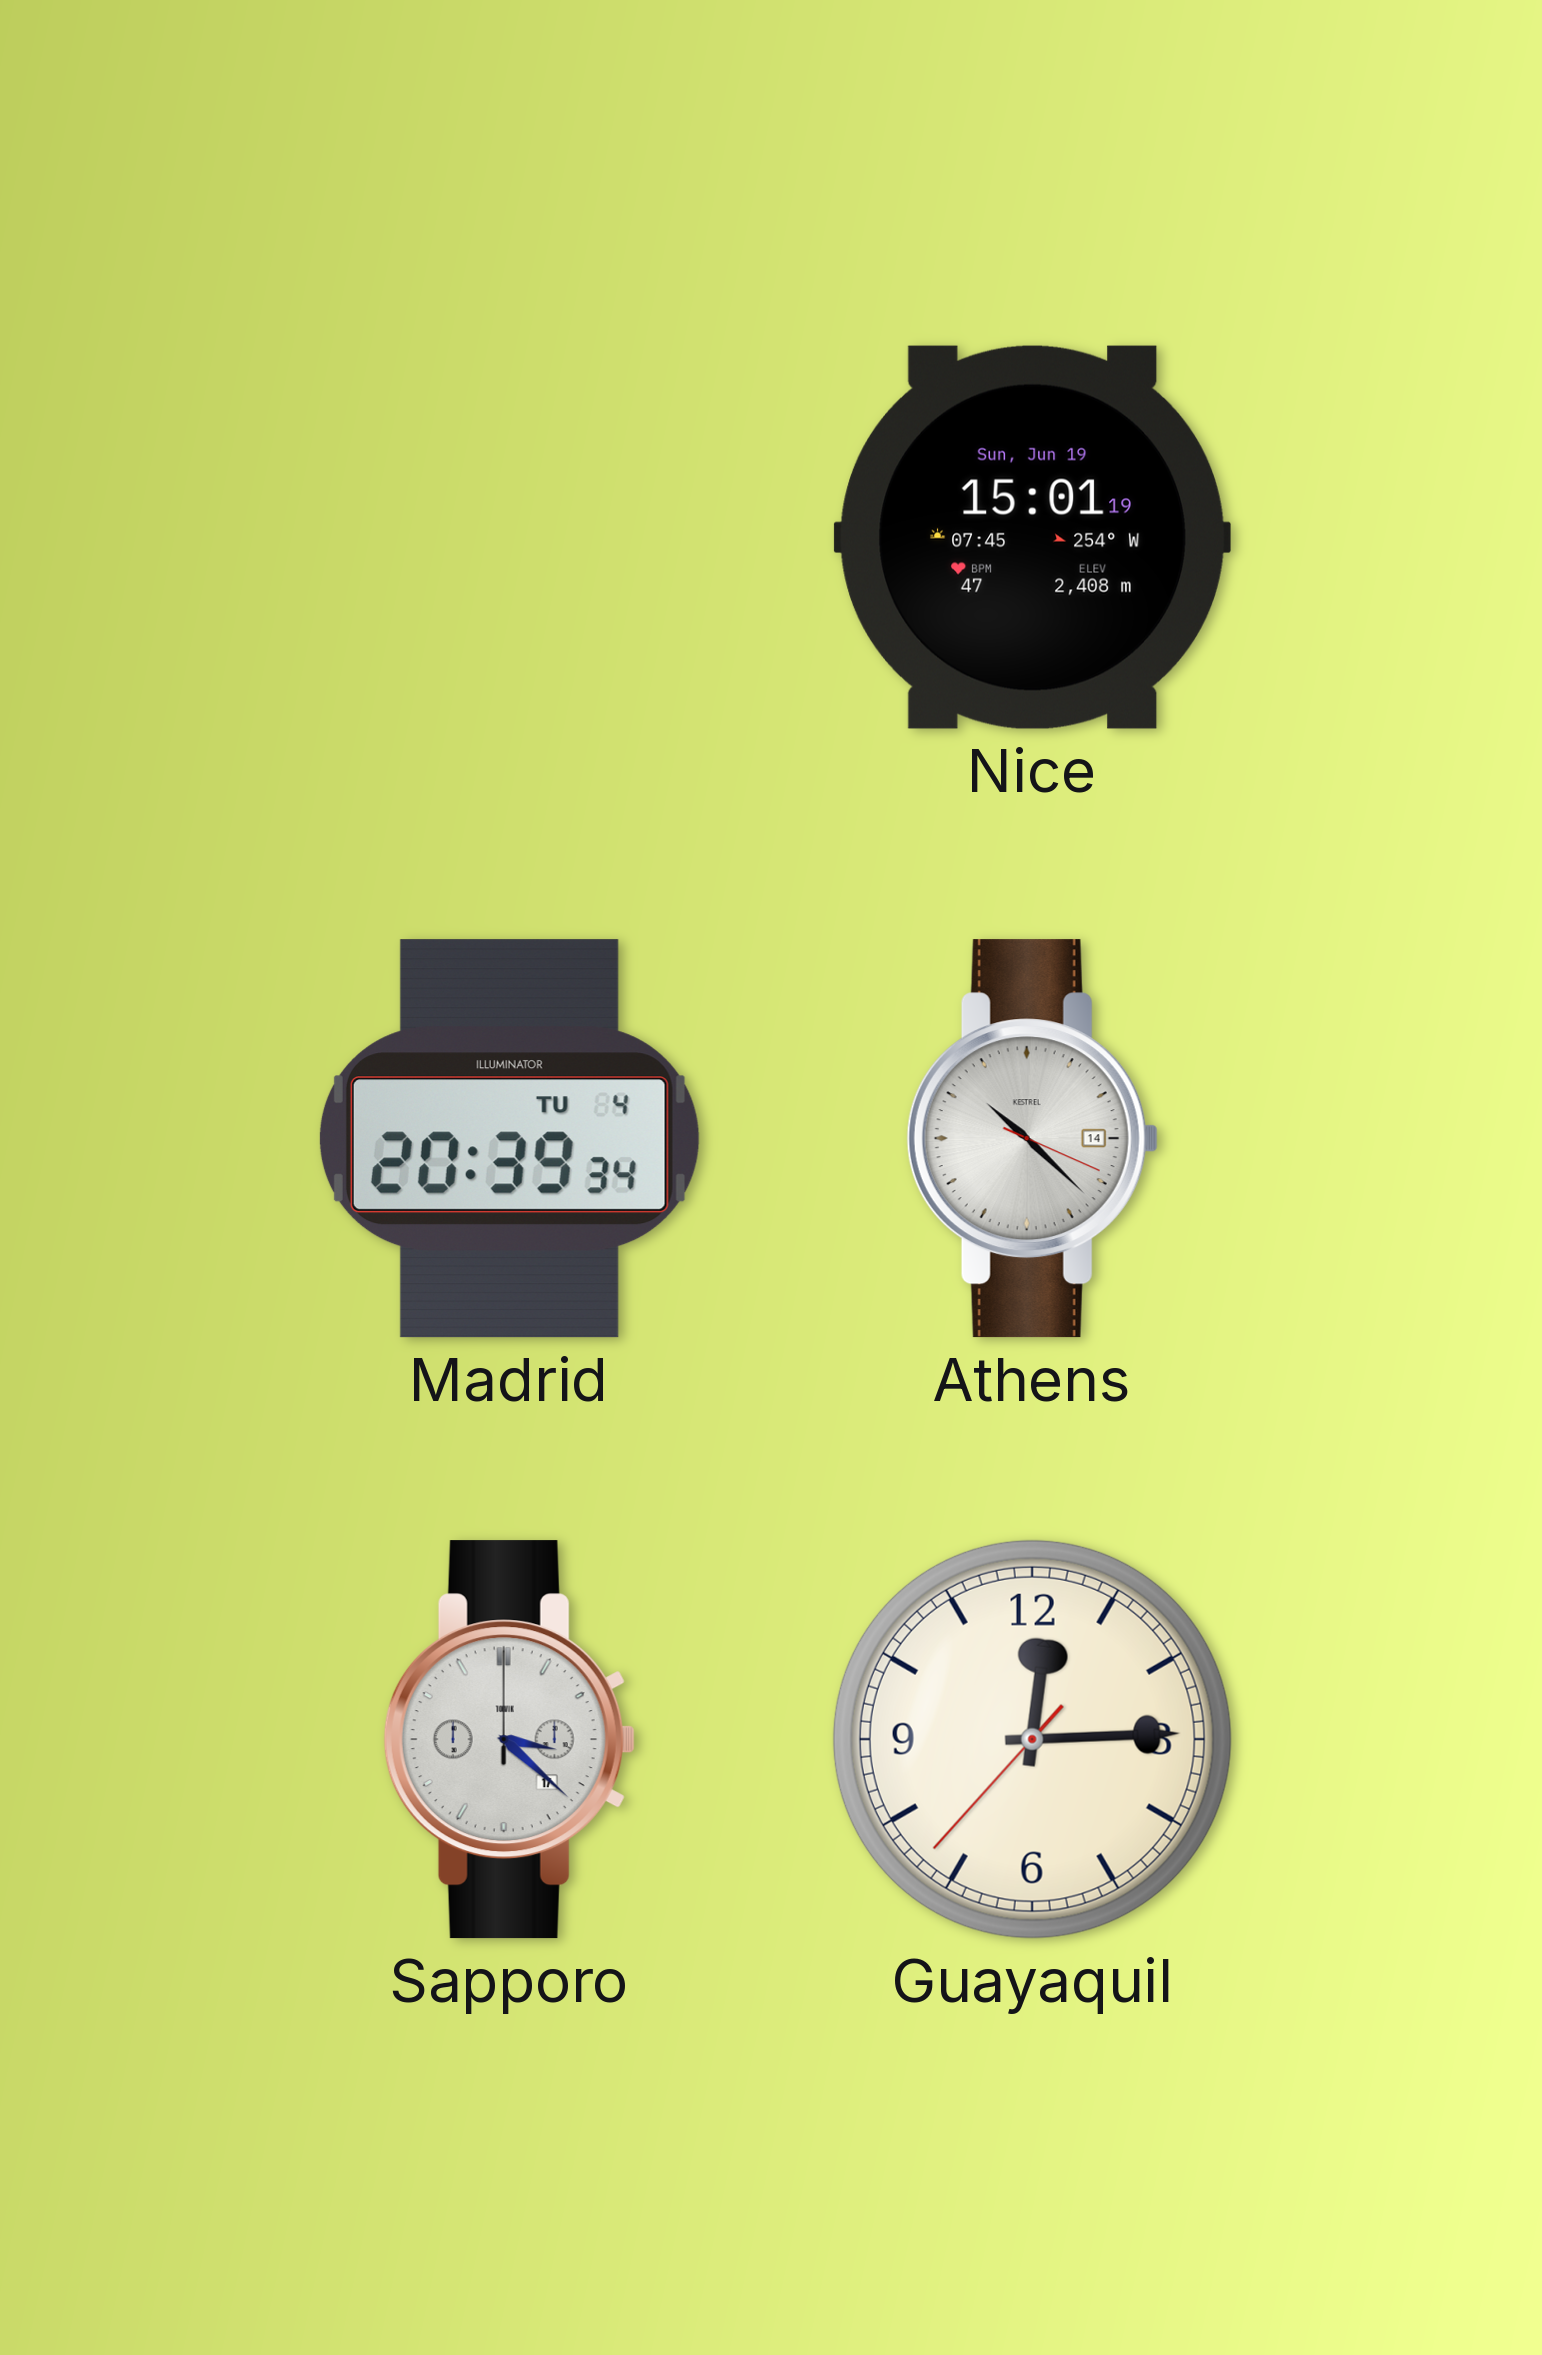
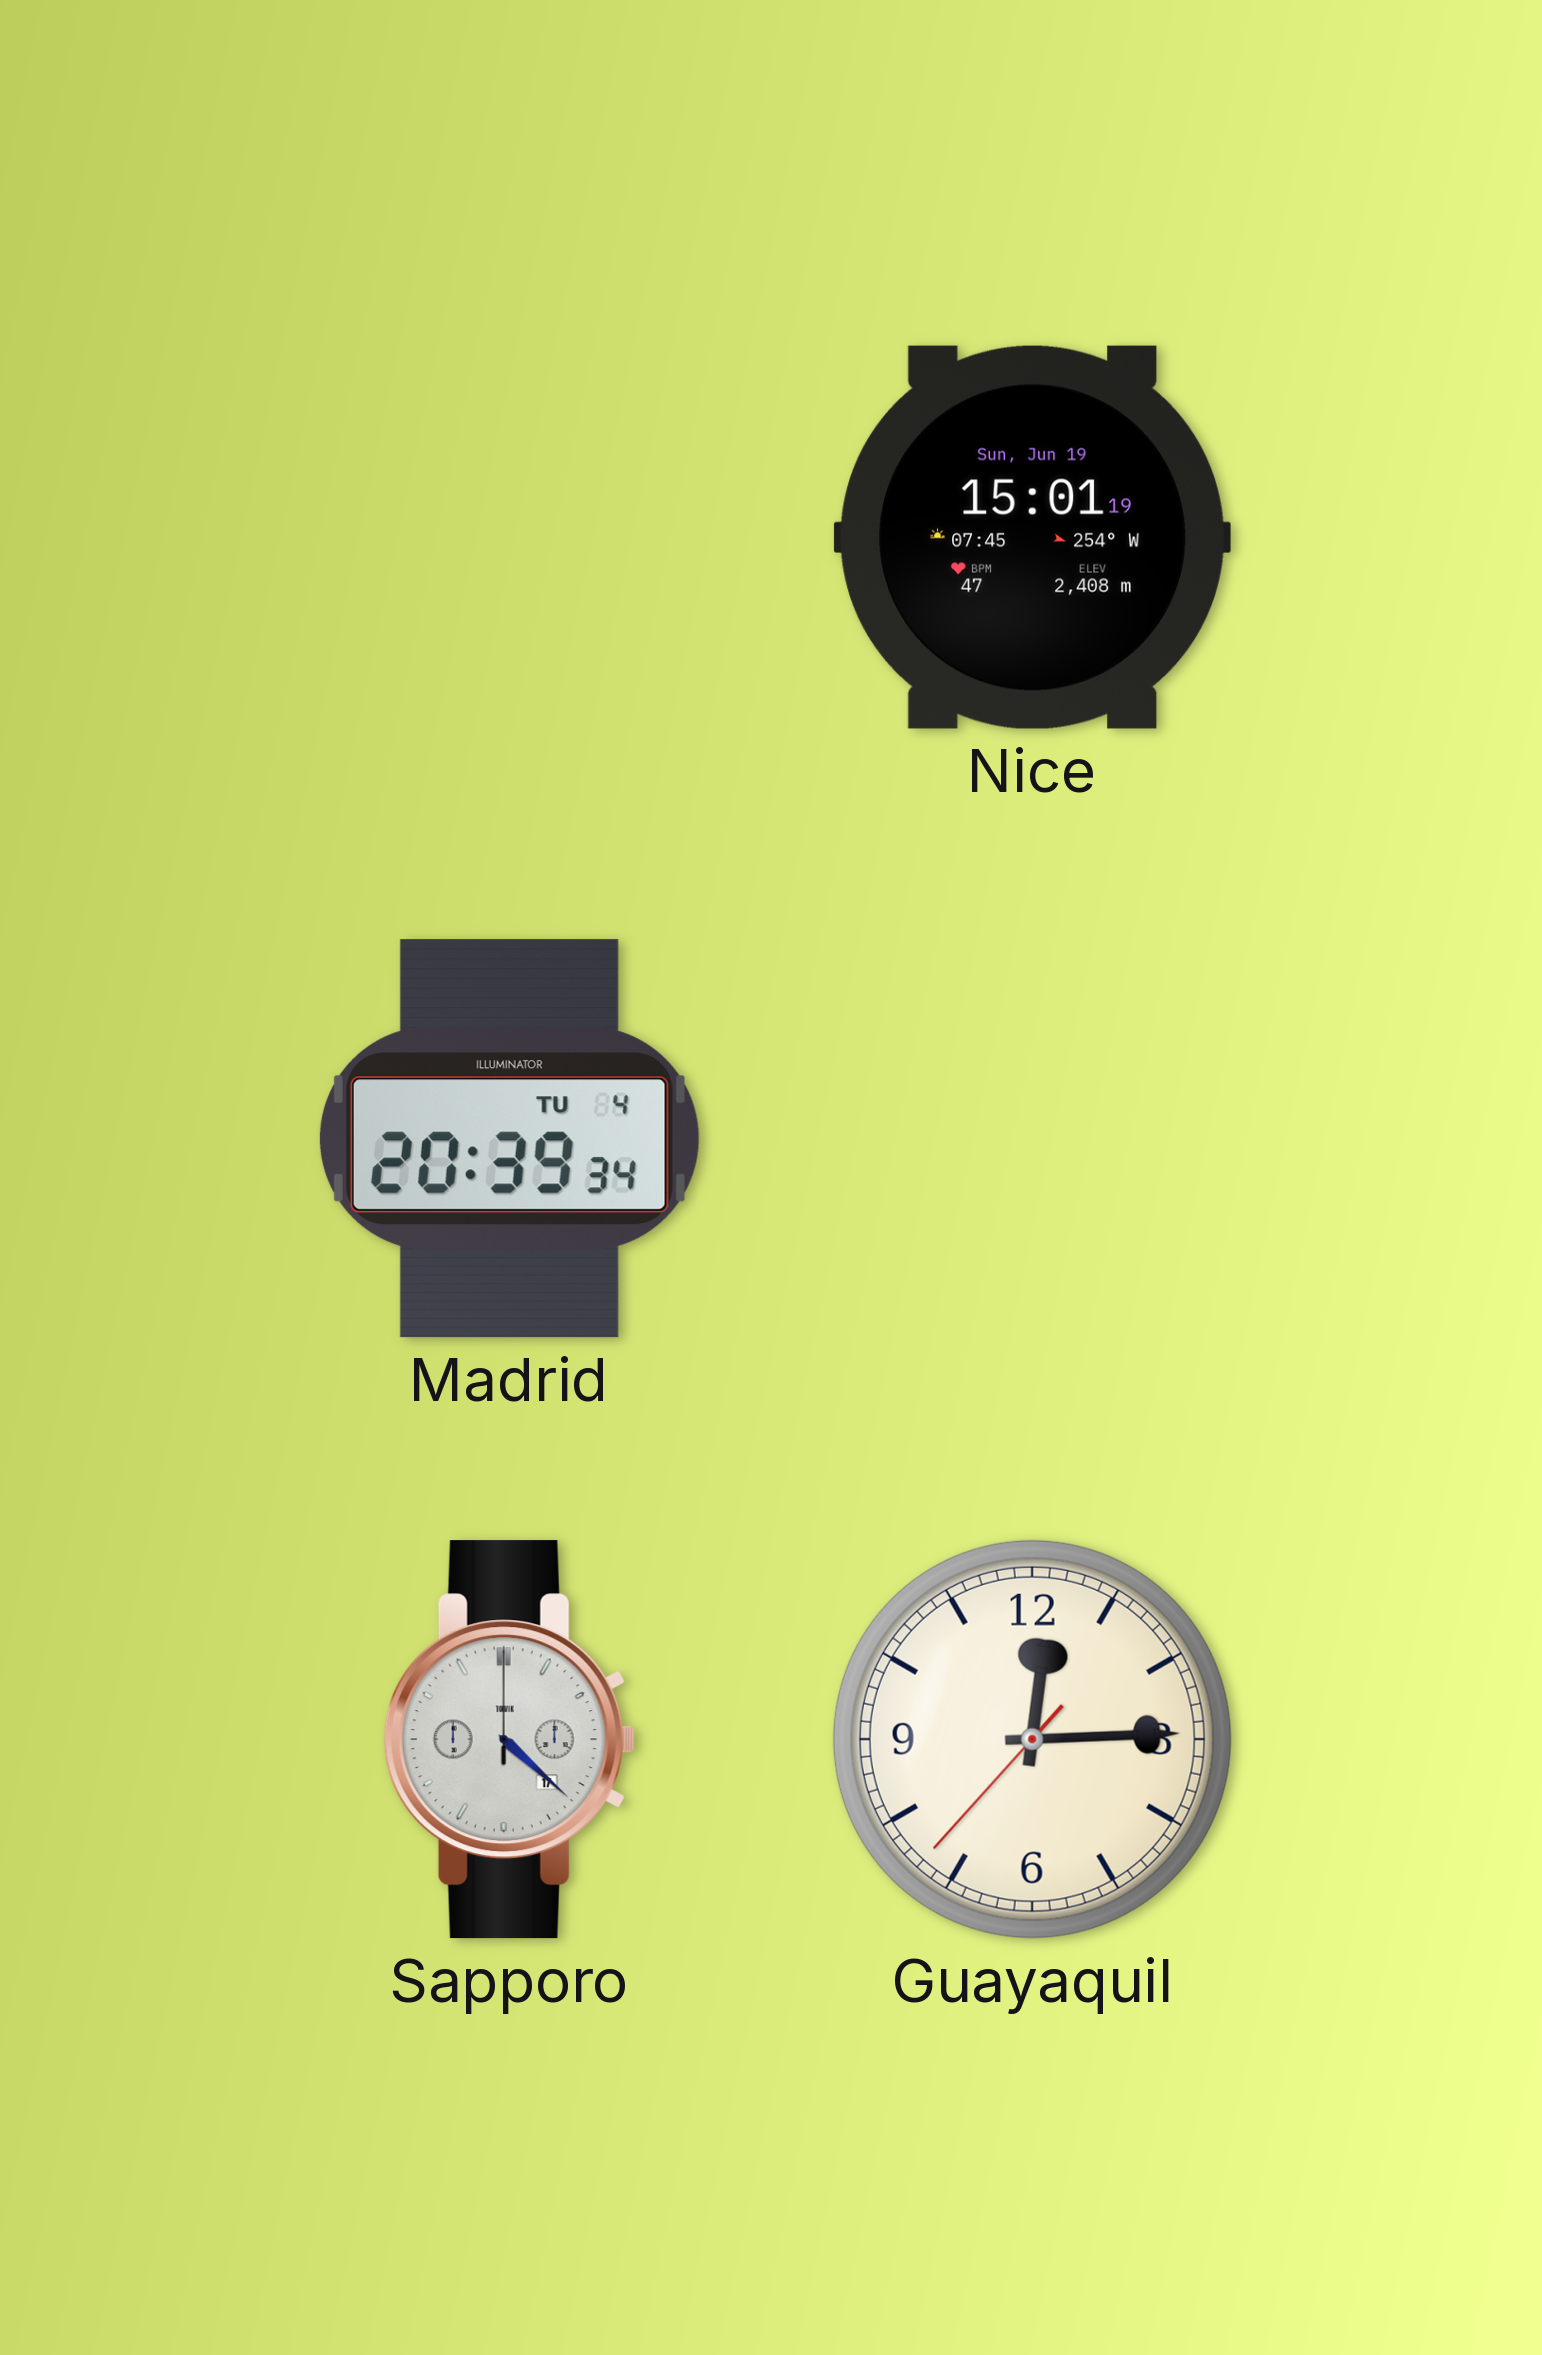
Athens: 10:22 -> none
Sapporo: 3:22 -> 4:22
